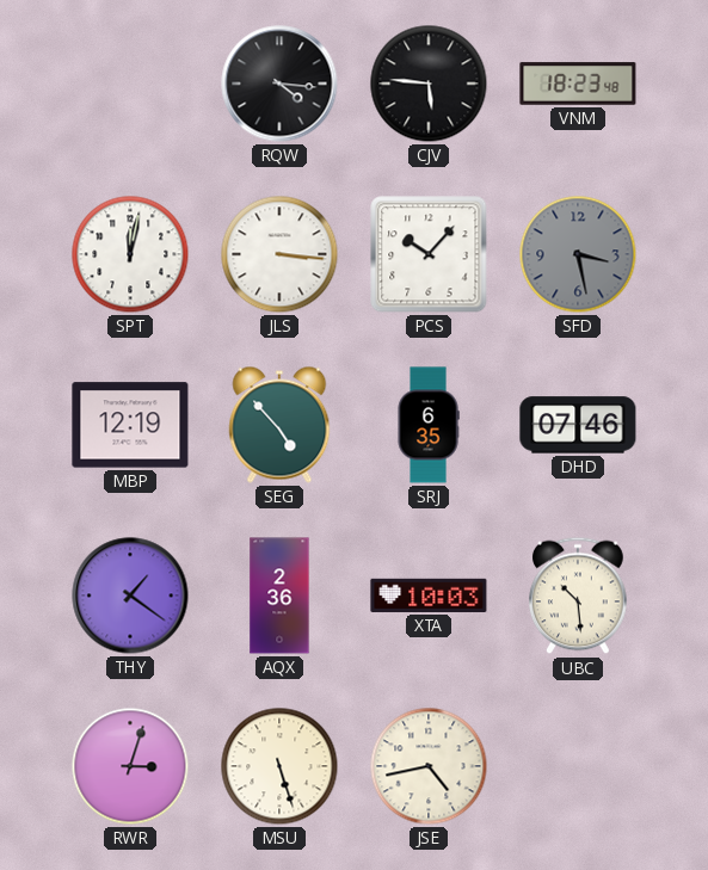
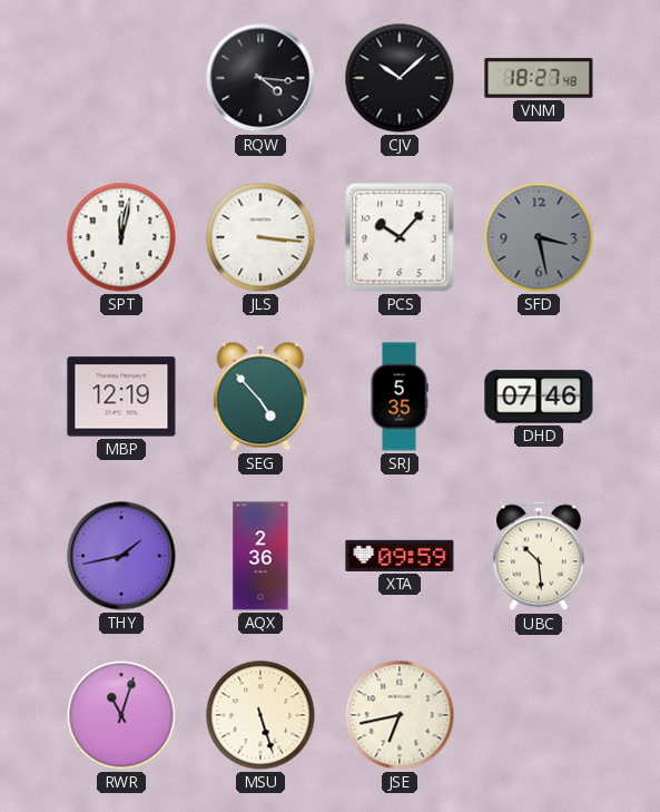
CJV: 5:46 -> 10:08
VNM: 18:23 -> 18:27
SRJ: 6:35 -> 5:35
THY: 1:21 -> 1:43
XTA: 10:03 -> 09:59
RWR: 3:03 -> 11:03
JSE: 4:43 -> 6:43
